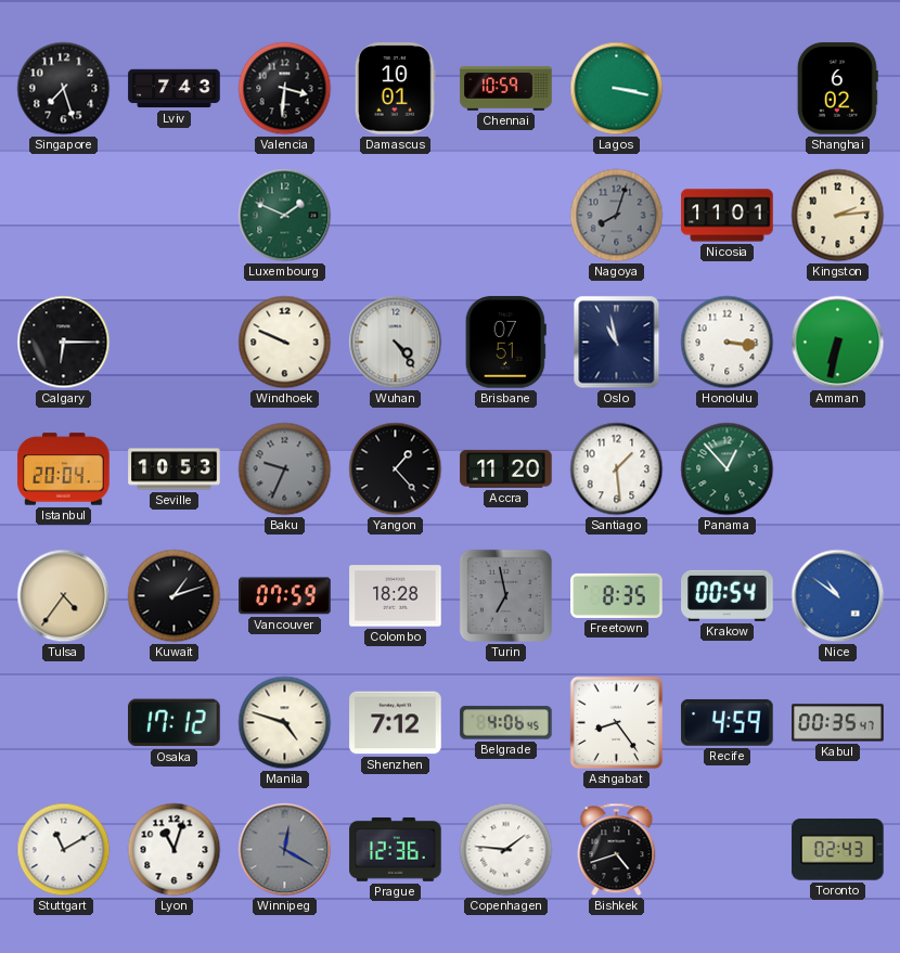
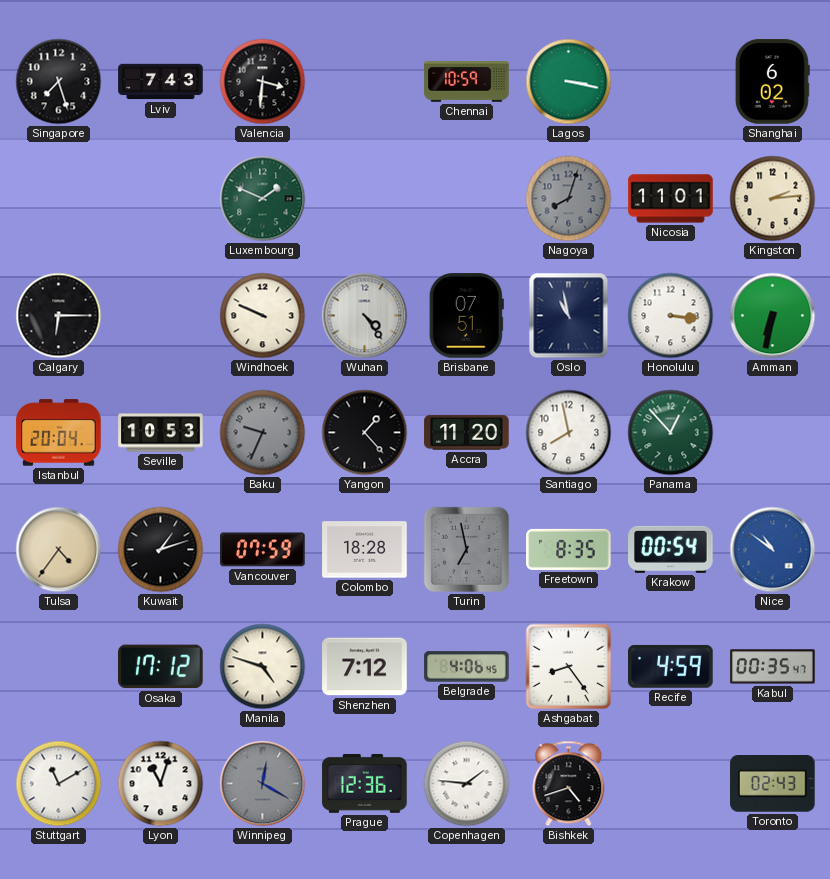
Damascus: 10:01 -> none
Santiago: 1:29 -> 7:58
